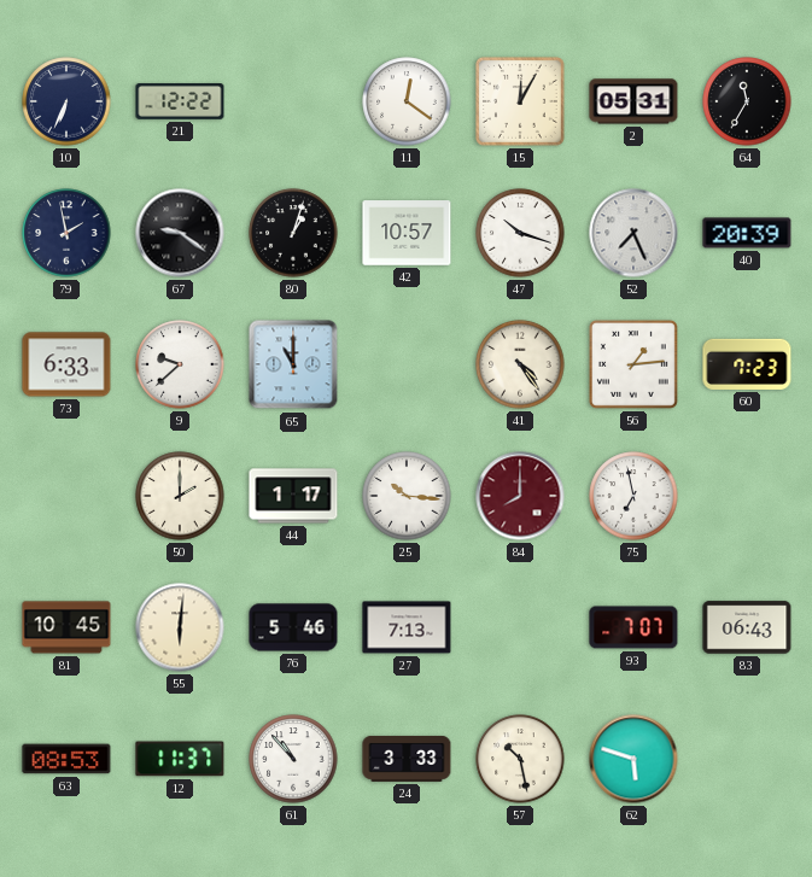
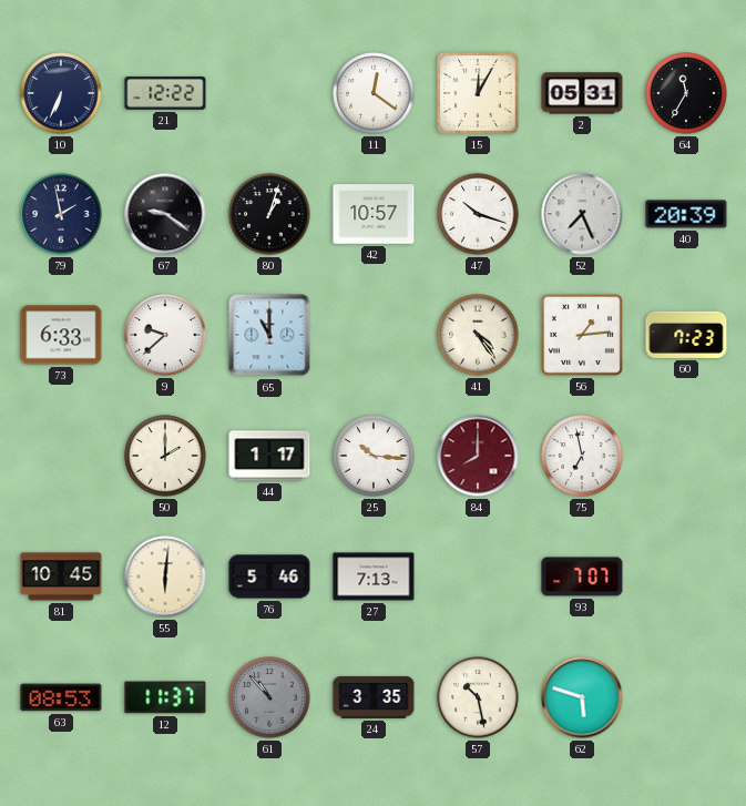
83: 06:43 -> none
61 dial: white -> grey
24: 3:33 -> 3:35
